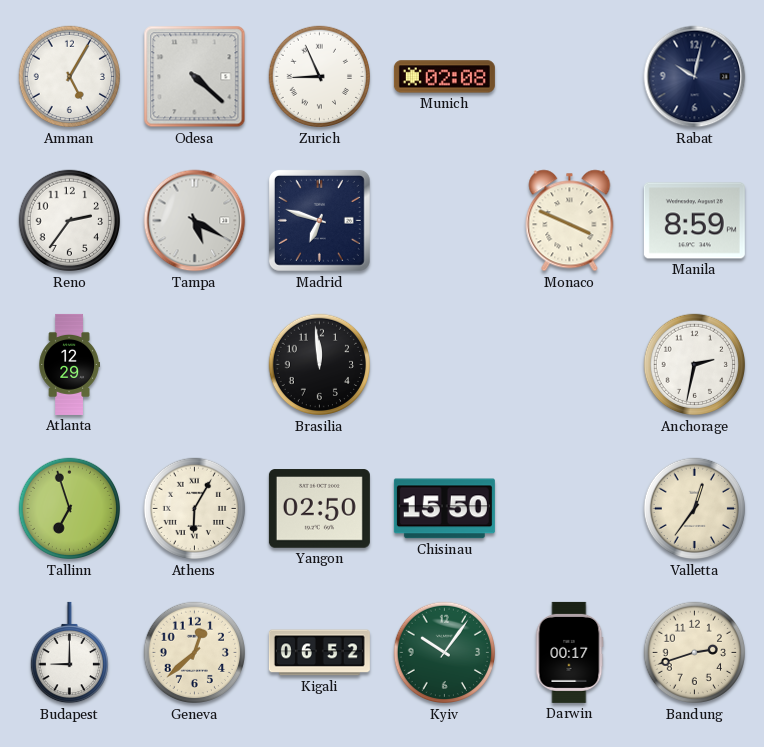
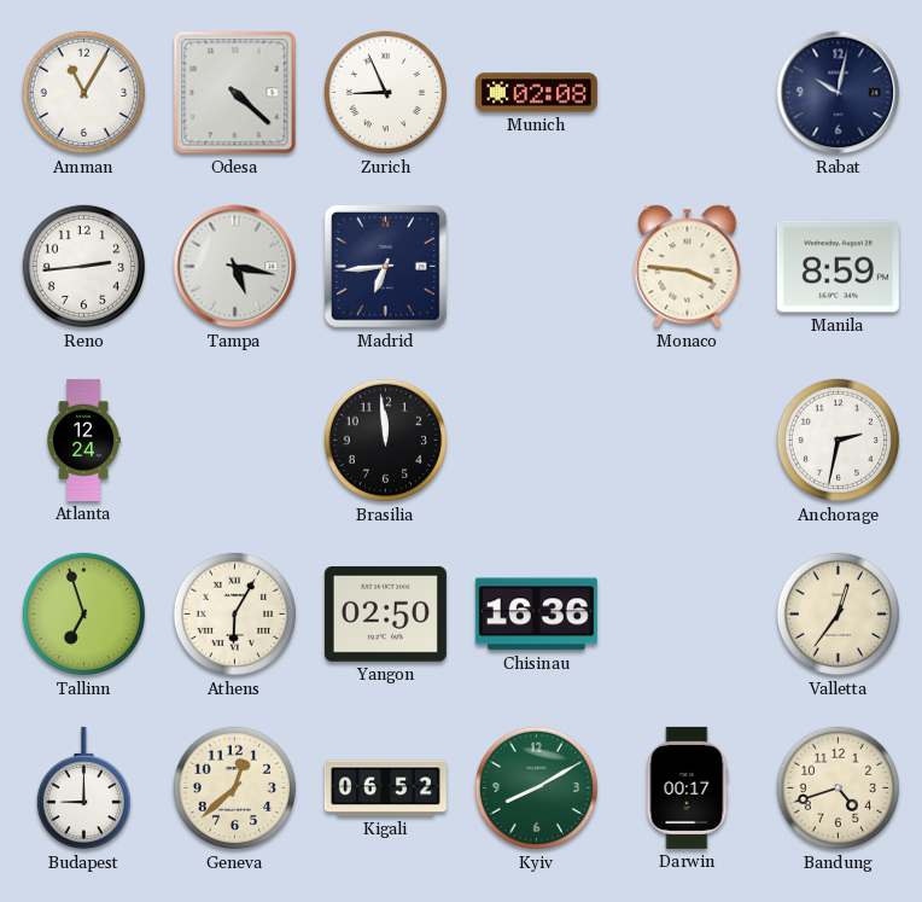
Amman: 5:05 -> 11:05
Reno: 2:36 -> 2:44
Tampa: 5:20 -> 5:17
Madrid: 6:48 -> 6:44
Monaco: 3:49 -> 3:46
Atlanta: 12:29 -> 12:24
Chisinau: 15:50 -> 16:36
Kyiv: 10:06 -> 8:10
Bandung: 2:42 -> 4:42
